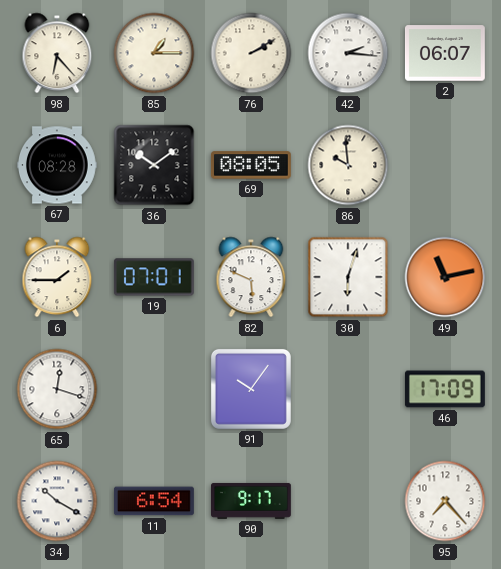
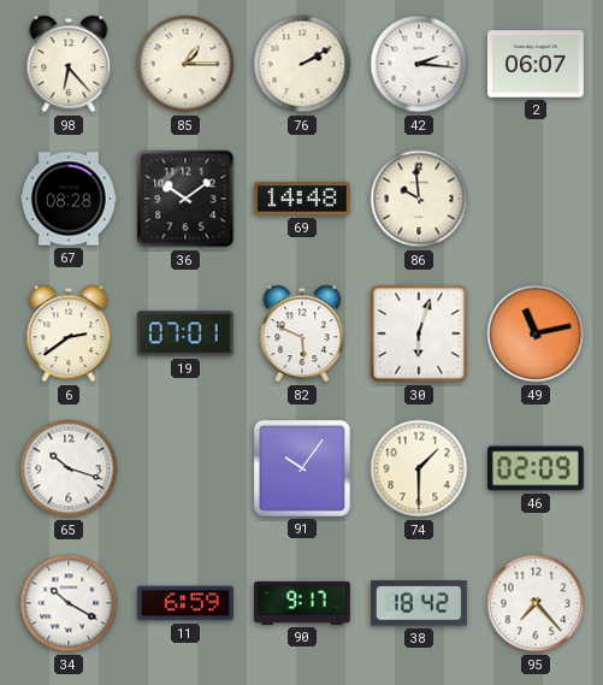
69: 08:05 -> 14:48
6: 1:45 -> 2:39
65: 12:18 -> 10:18
74: none -> 1:30
46: 17:09 -> 02:09
11: 6:54 -> 6:59
38: none -> 18:42
